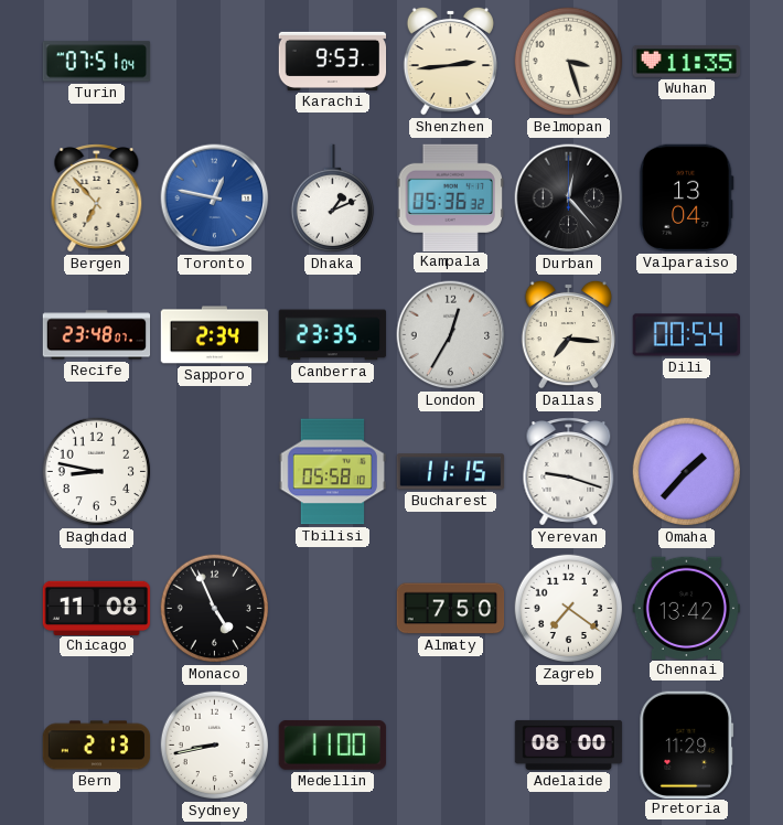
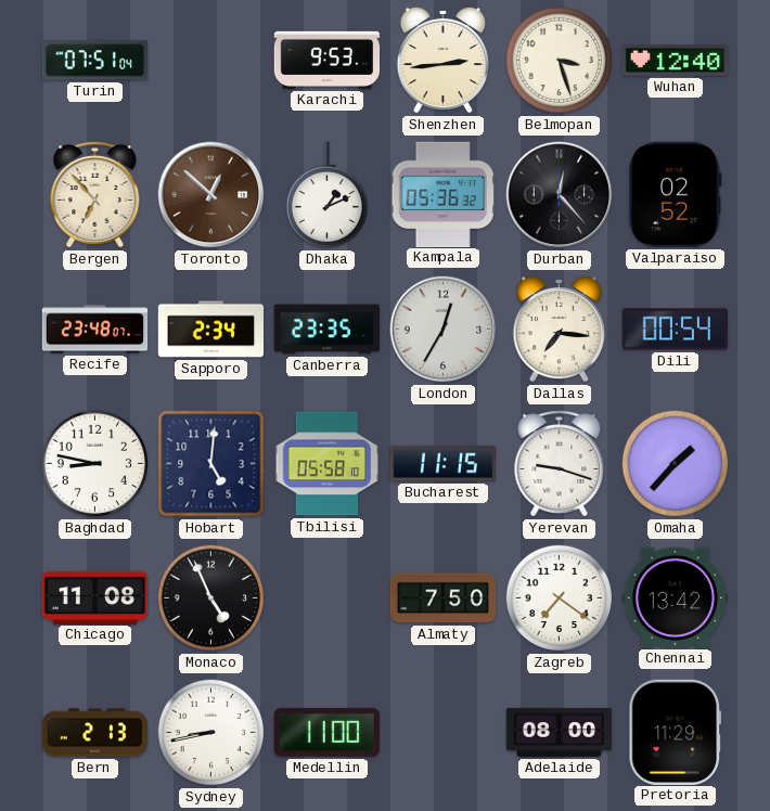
Wuhan: 11:35 -> 12:40
Toronto: 12:47 -> 12:52
Toronto dial: blue -> brown
Valparaiso: 13:04 -> 02:52
Hobart: none -> 5:01
